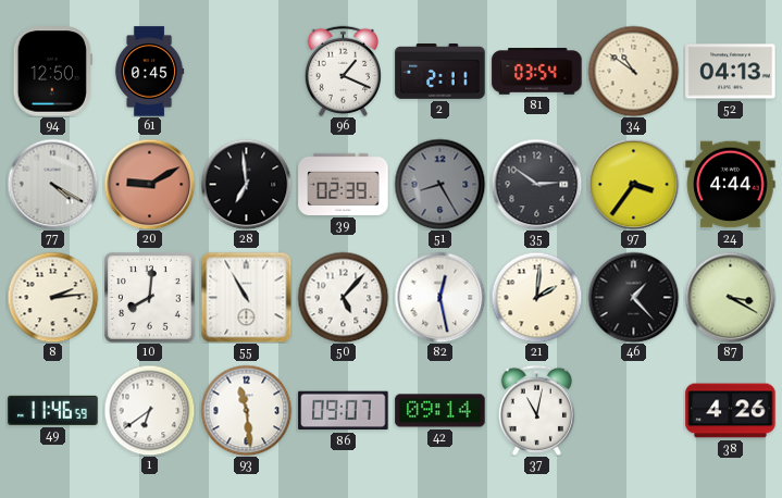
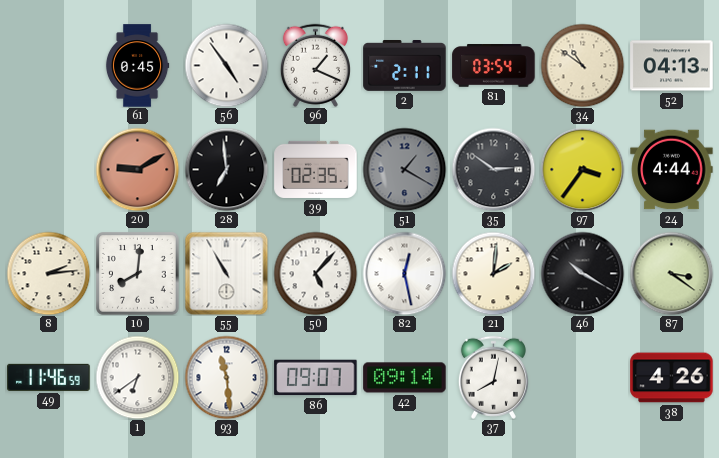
94: 12:50 -> none
56: none -> 4:54
77: 4:20 -> none
39: 02:39 -> 02:35
51: 8:25 -> 1:20
46: 1:23 -> 10:20
87: 3:20 -> 3:21
37: 11:02 -> 8:02
